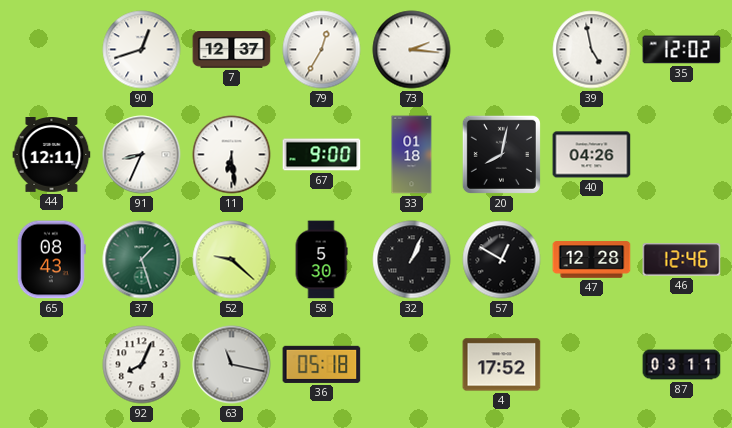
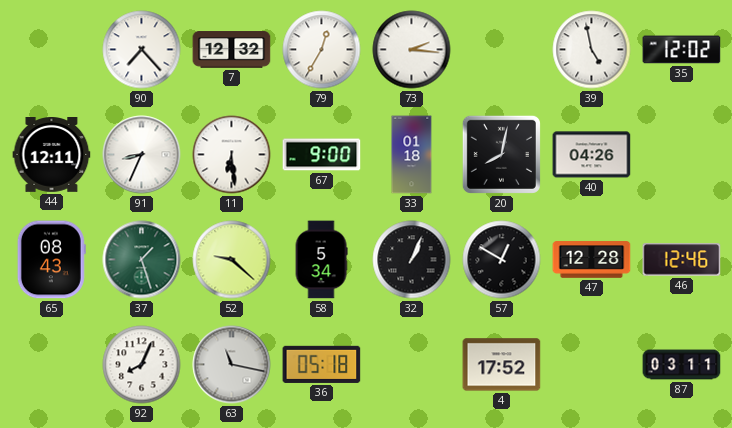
90: 12:42 -> 7:23
7: 12:37 -> 12:32
58: 5:30 -> 5:34
